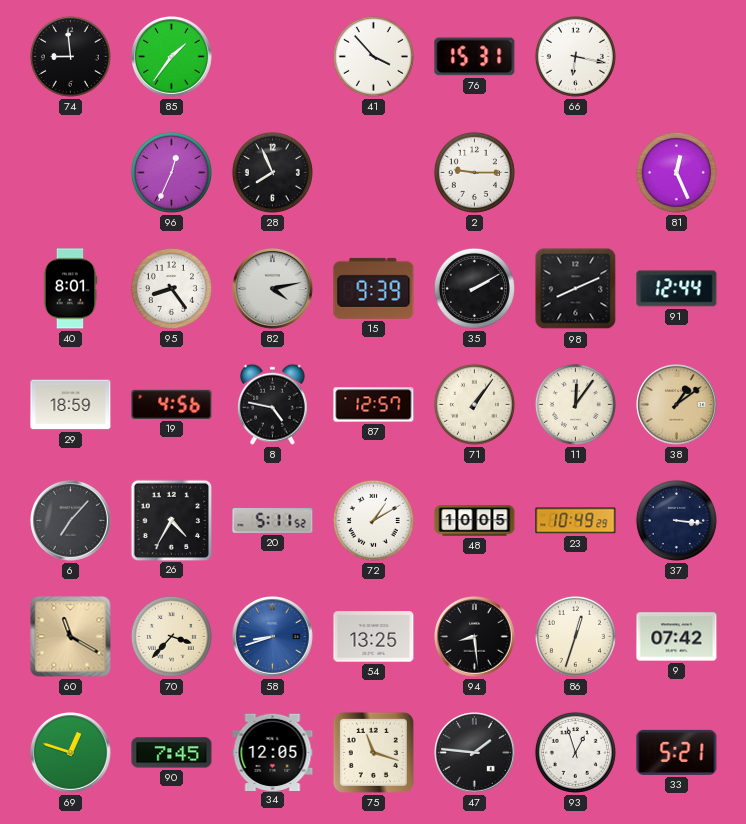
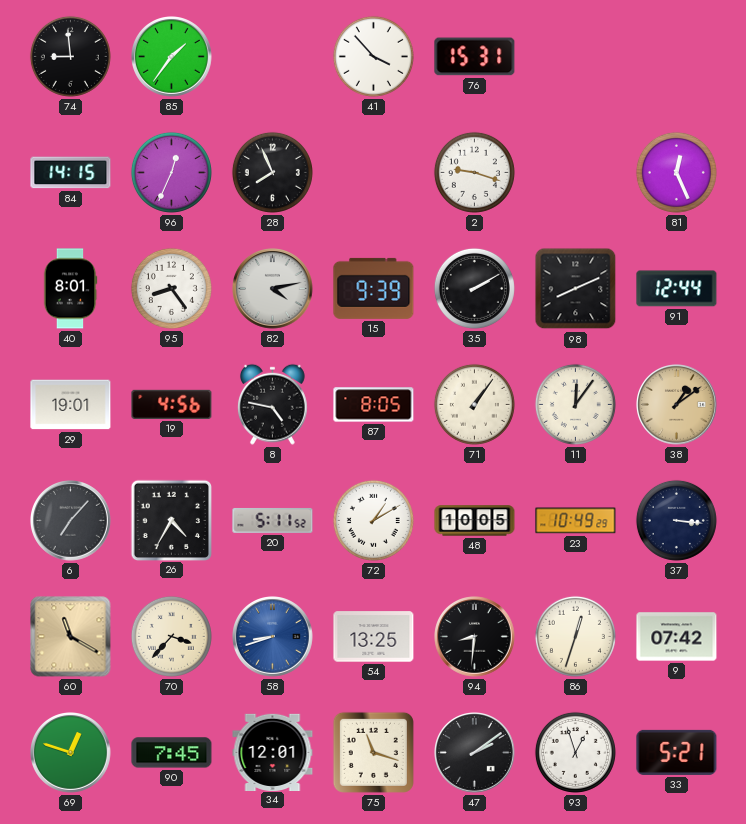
66: 6:17 -> none
84: none -> 14:15
2: 9:15 -> 9:18
29: 18:59 -> 19:01
87: 12:57 -> 8:05
94: 8:29 -> 8:31
34: 12:05 -> 12:01
47: 1:46 -> 2:09
